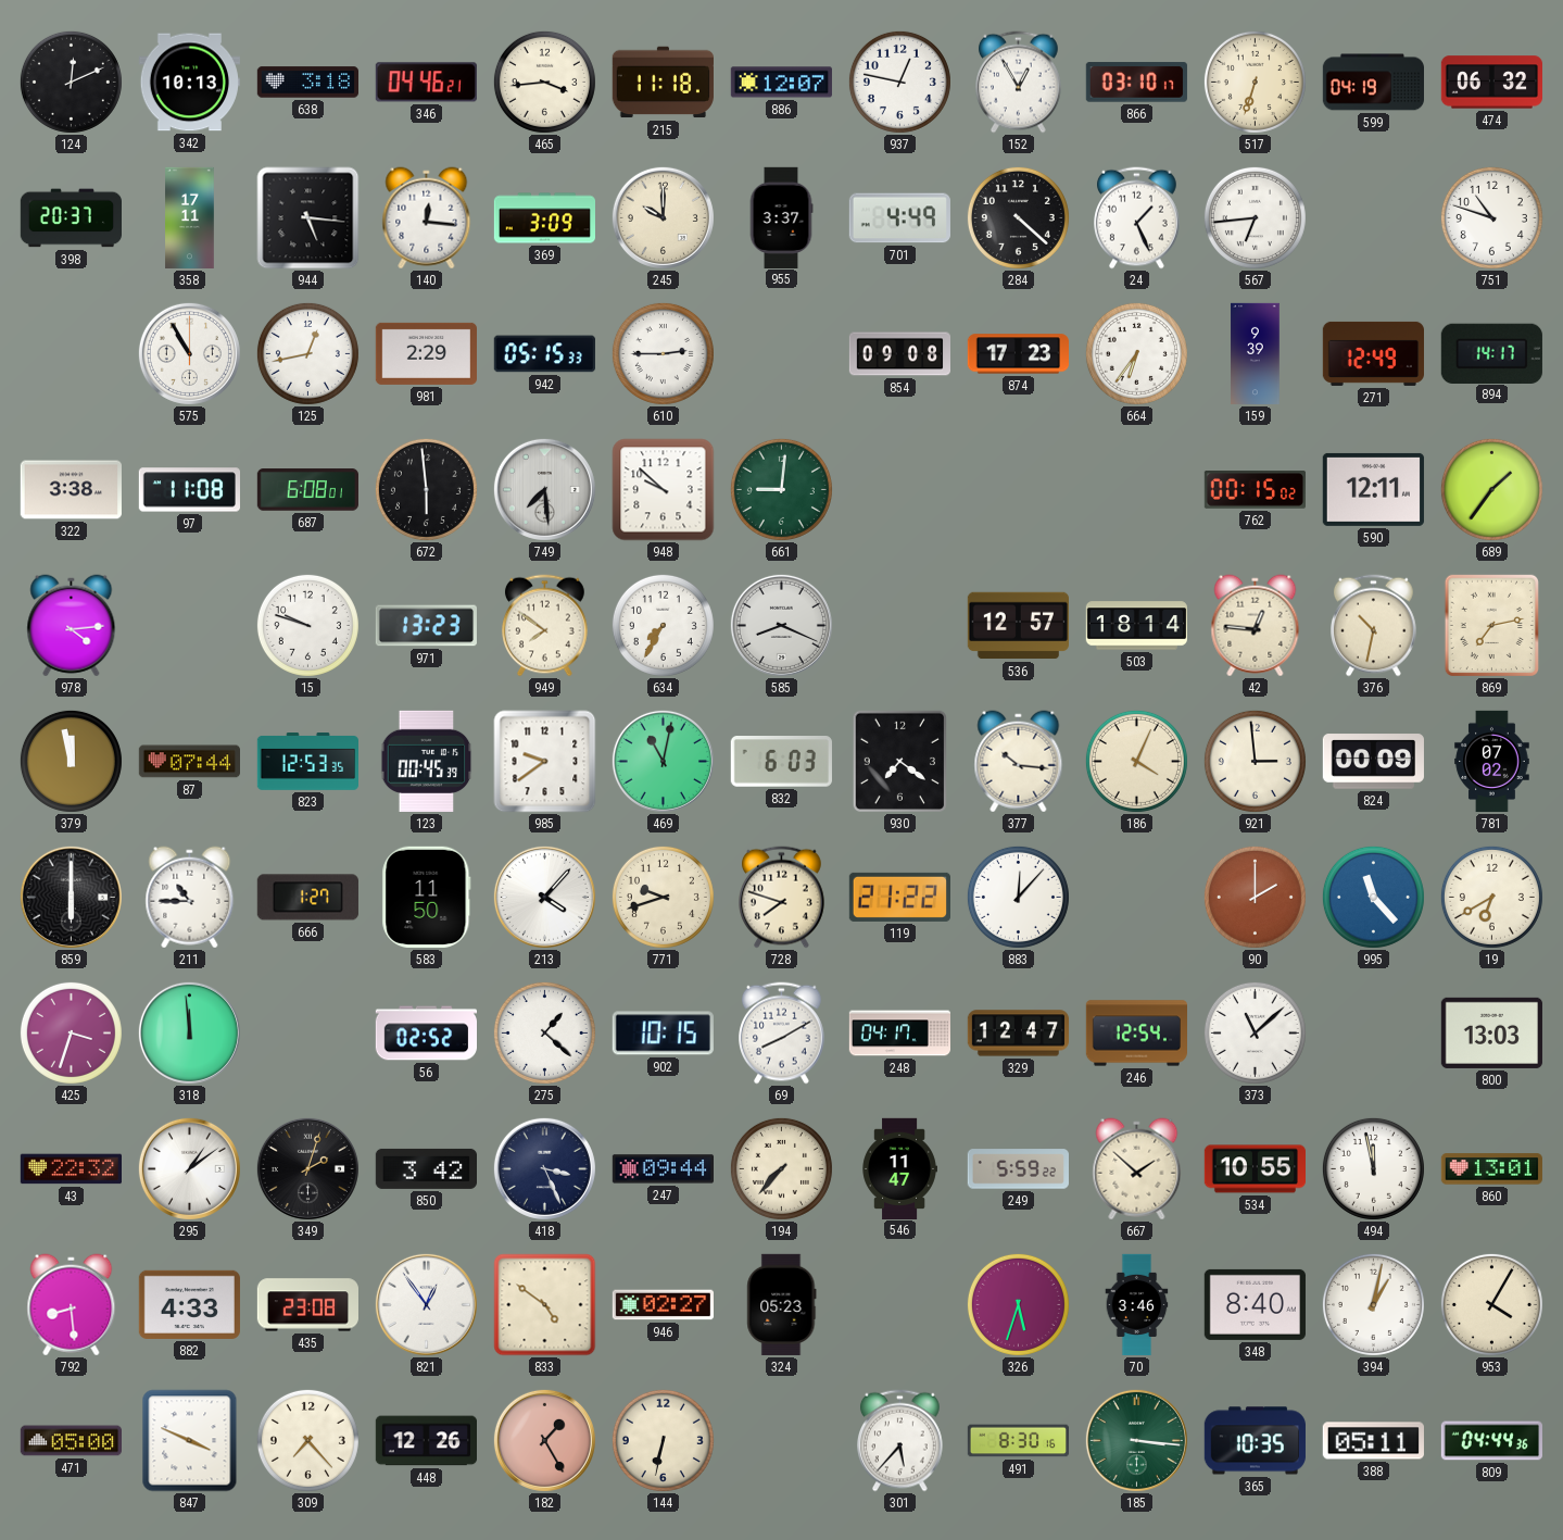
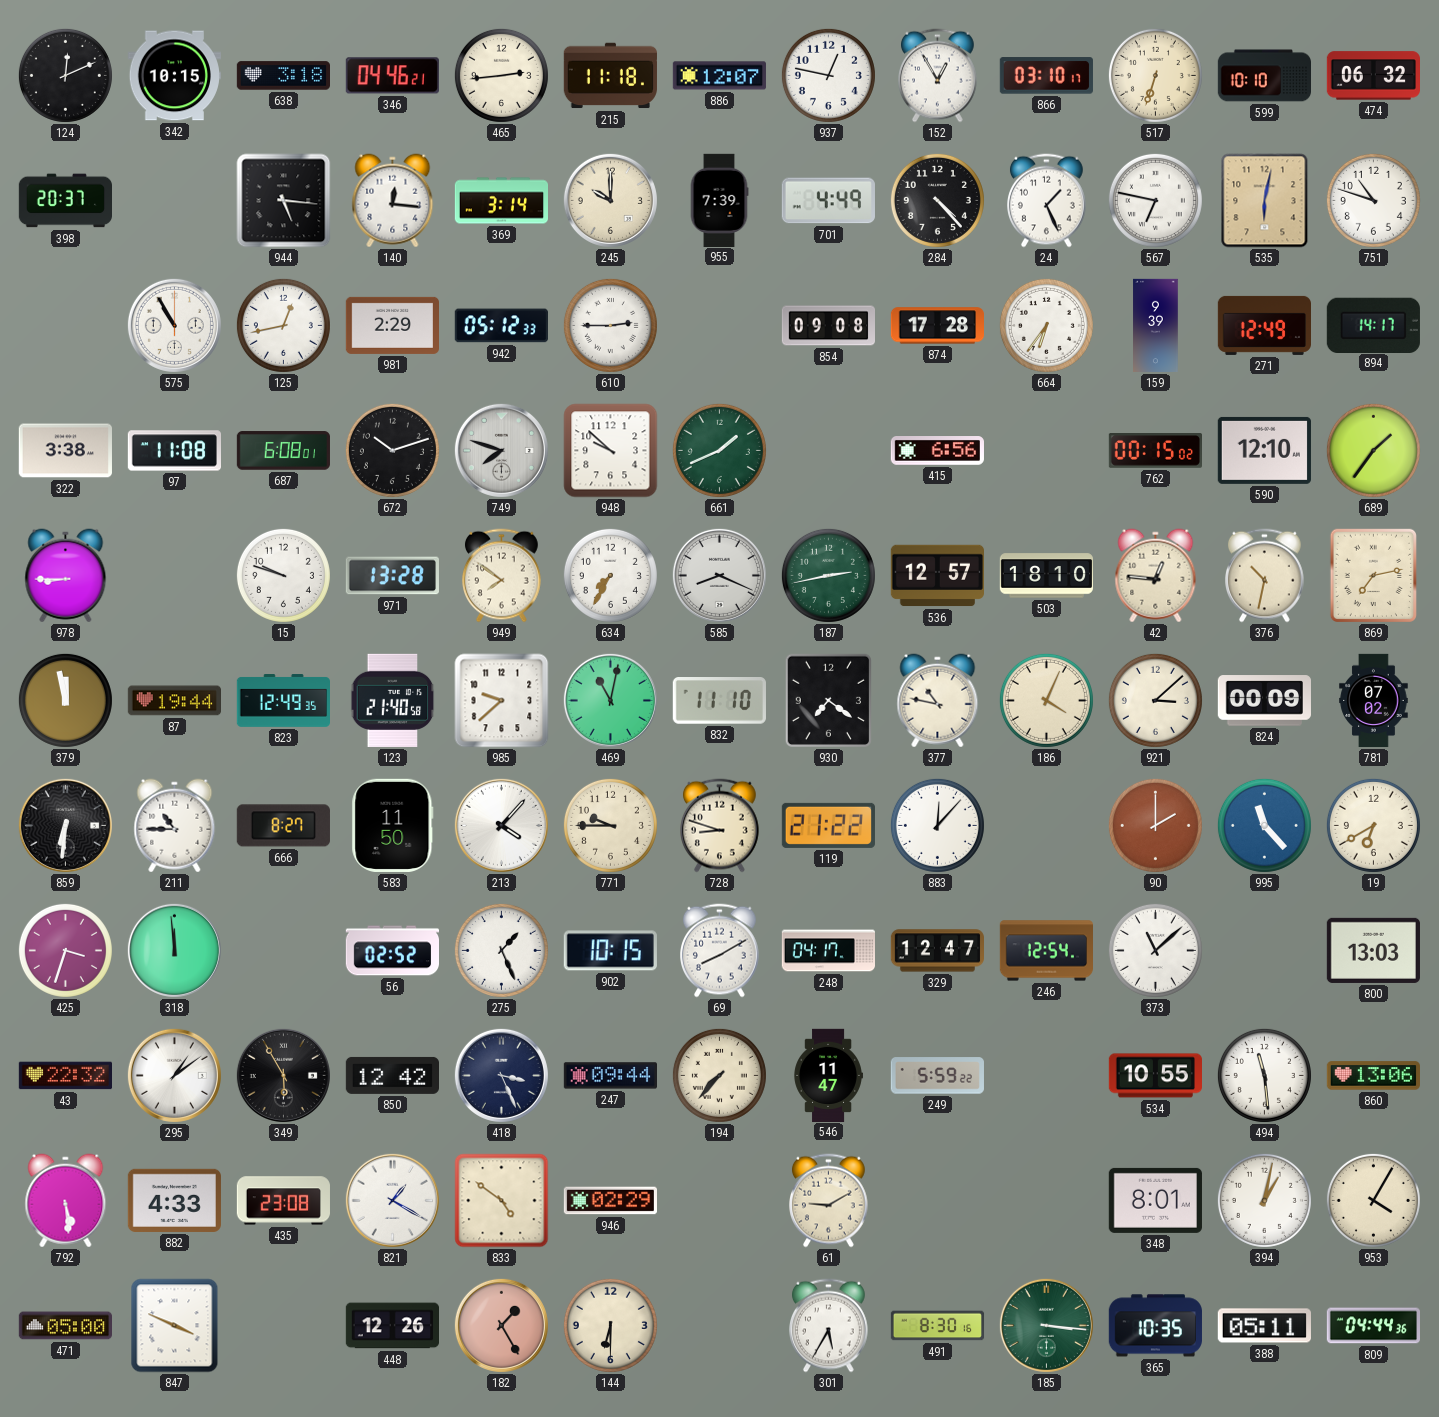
342: 10:13 -> 10:15
465: 3:44 -> 2:44
599: 04:19 -> 10:10
358: 17:11 -> none
369: 3:09 -> 3:14
955: 3:37 -> 7:39
284: 4:22 -> 4:23
567: 6:44 -> 6:47
535: none -> 6:02
942: 05:15 -> 05:12
874: 17:23 -> 17:28
672: 5:59 -> 10:12
749: 7:29 -> 7:48
661: 9:01 -> 1:41
415: none -> 6:56
590: 12:11 -> 12:10
978: 4:14 -> 8:45
971: 13:23 -> 13:28
187: none -> 2:43
503: 18:14 -> 18:10
87: 07:44 -> 19:44
823: 12:53 -> 12:49
123: 00:45 -> 21:40
985: 9:39 -> 9:38
832: 6:03 -> 11:10
377: 10:16 -> 10:47
921: 2:59 -> 3:08
859: 6:00 -> 6:31
666: 1:27 -> 8:27
771: 9:42 -> 9:45
728: 7:48 -> 8:48
275: 1:22 -> 1:26
349: 2:03 -> 5:55
850: 3:42 -> 12:42
667: 1:52 -> none
494: 11:58 -> 11:29
860: 13:01 -> 13:06
792: 8:29 -> 5:29
821: 12:54 -> 1:20
946: 02:27 -> 02:29
324: 05:23 -> none
61: none -> 9:10
326: 5:33 -> none
70: 3:46 -> none
348: 8:40 -> 8:01
309: 7:23 -> none
144: 6:32 -> 6:30
301: 5:37 -> 5:35
